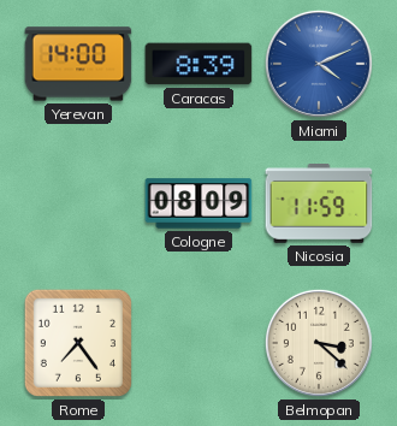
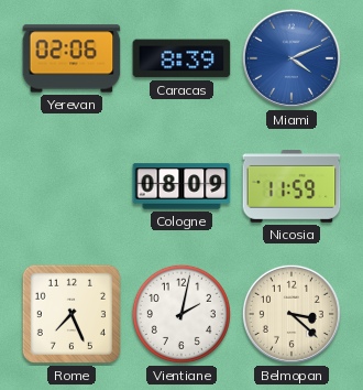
Yerevan: 14:00 -> 02:06
Rome: 7:24 -> 7:26
Vientiane: none -> 2:02
